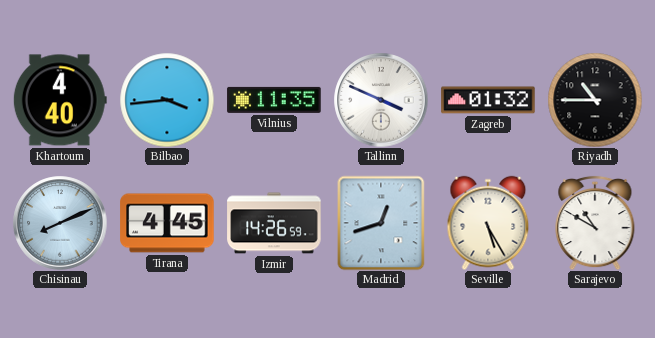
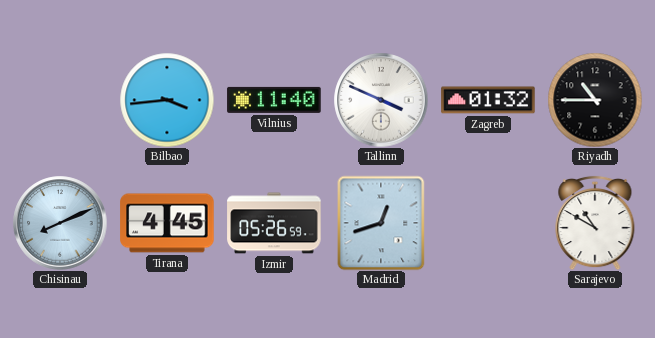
Khartoum: 4:40 -> none
Vilnius: 11:35 -> 11:40
Izmir: 14:26 -> 05:26
Seville: 5:25 -> none
